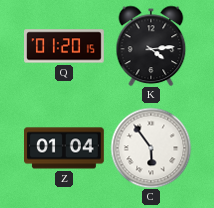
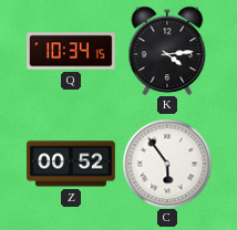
Q: 01:20 -> 10:34
Z: 01:04 -> 00:52
